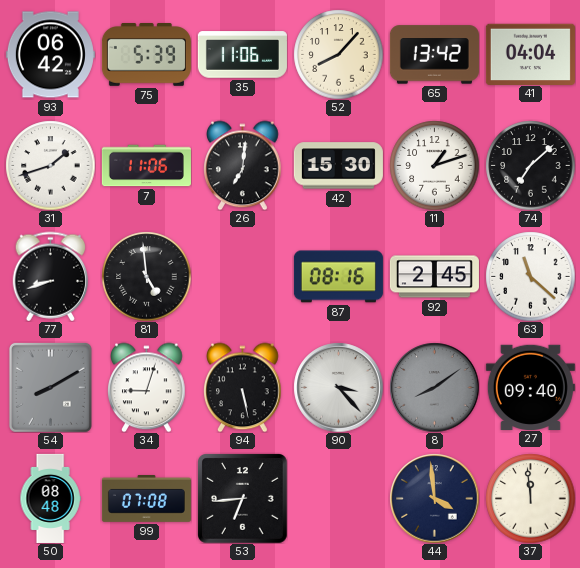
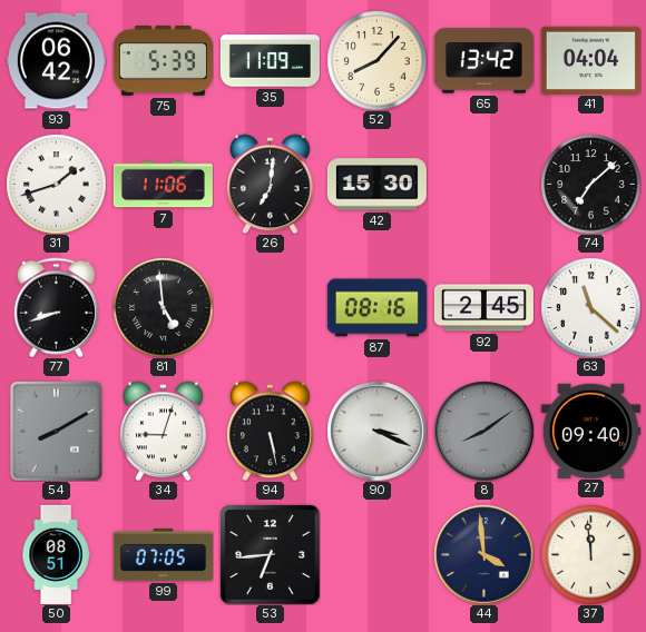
35: 11:06 -> 11:09
11: 1:12 -> none
90: 3:23 -> 3:19
50: 08:48 -> 08:51
99: 07:08 -> 07:05
